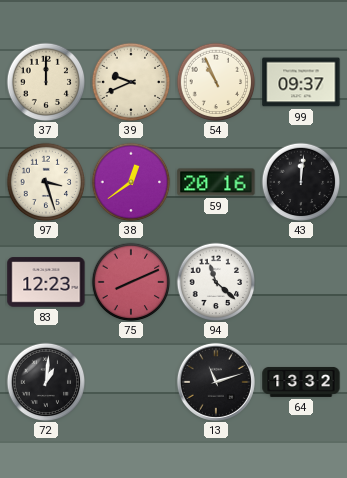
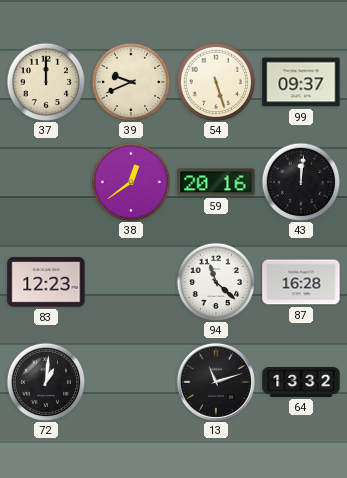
54: 10:56 -> 5:27
97: 3:27 -> none
75: 8:11 -> none
87: none -> 16:28
